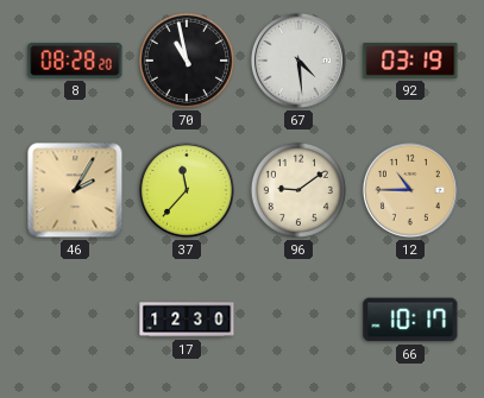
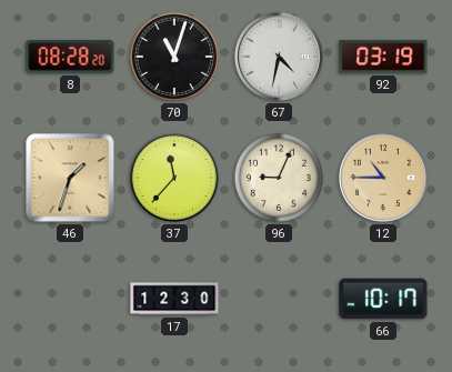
70: 10:58 -> 11:03
67: 4:29 -> 4:32
46: 2:05 -> 1:33
96: 9:09 -> 9:04
